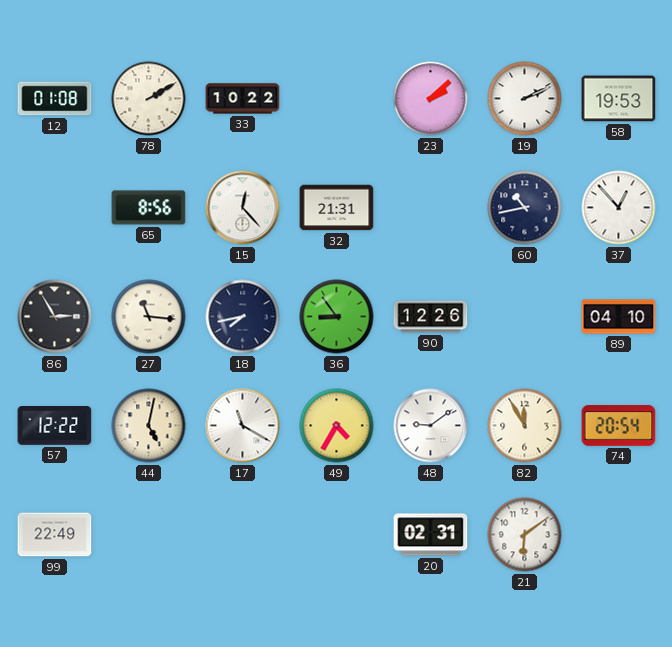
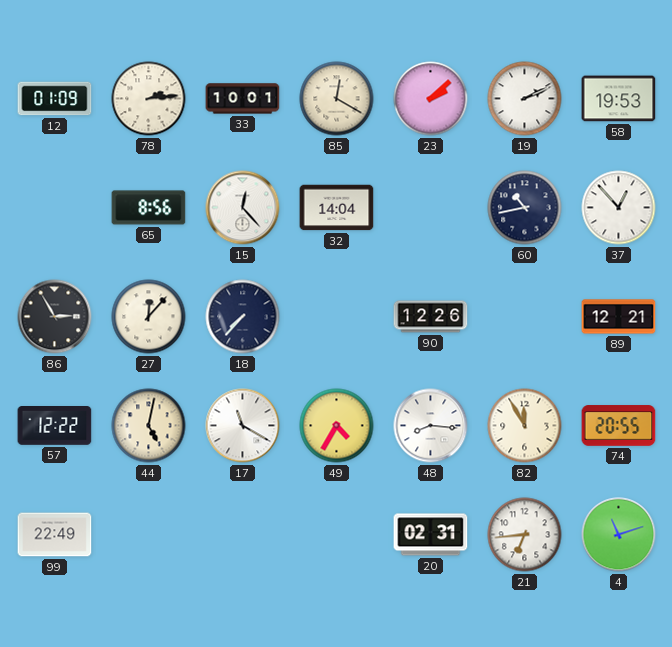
12: 01:08 -> 01:09
78: 2:10 -> 2:14
33: 10:22 -> 10:01
85: none -> 12:20
32: 21:31 -> 14:04
27: 11:16 -> 12:07
18: 7:43 -> 7:37
36: 8:54 -> none
89: 04:10 -> 12:21
48: 9:09 -> 8:16
74: 20:54 -> 20:55
21: 6:09 -> 6:44
4: none -> 11:12
